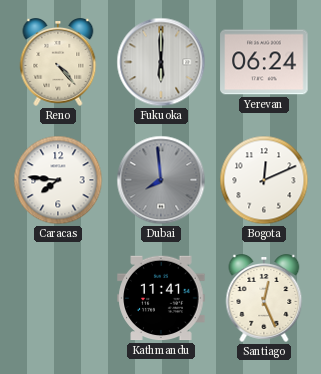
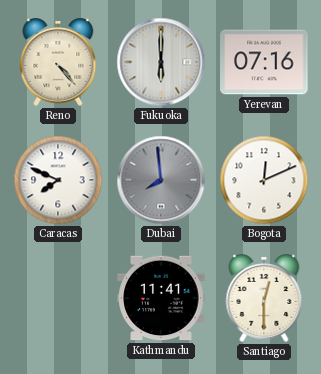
Yerevan: 06:24 -> 07:16
Caracas: 7:46 -> 7:49
Santiago: 12:26 -> 12:30
